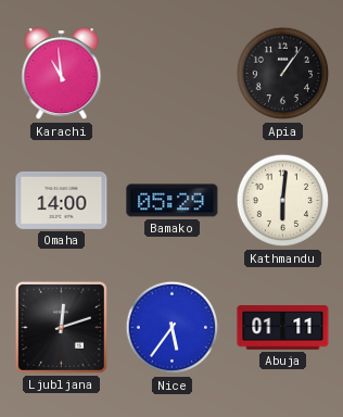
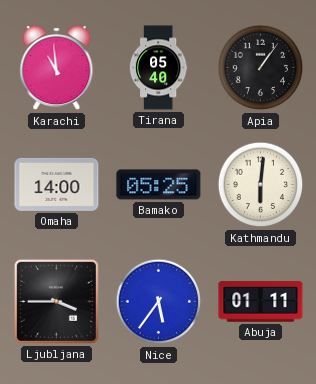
Tirana: none -> 05:40
Bamako: 05:29 -> 05:25
Ljubljana: 12:12 -> 3:45
